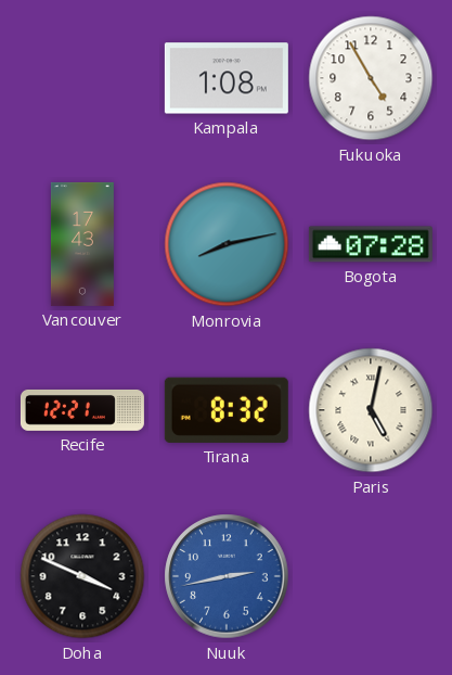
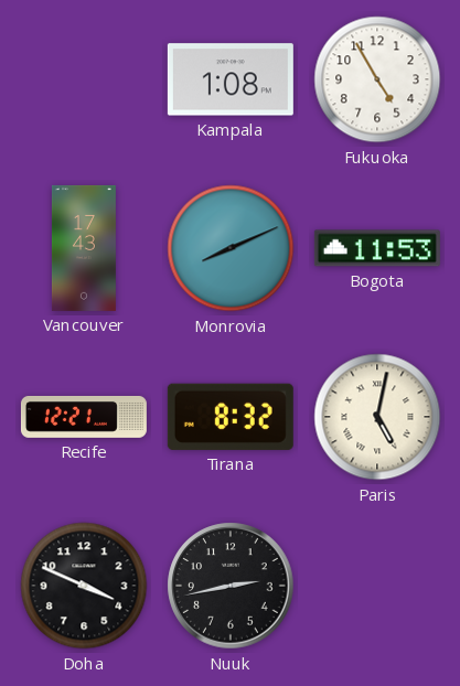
Monrovia: 8:13 -> 8:11
Bogota: 07:28 -> 11:53
Nuuk dial: blue -> black
